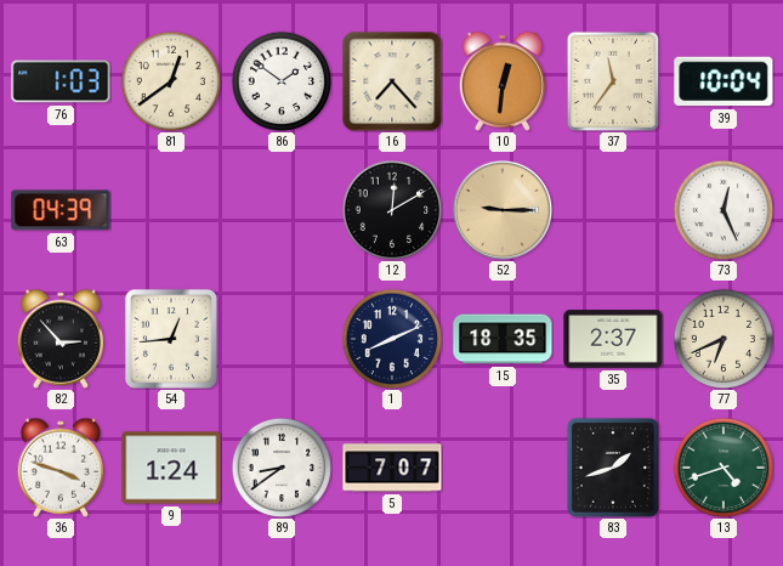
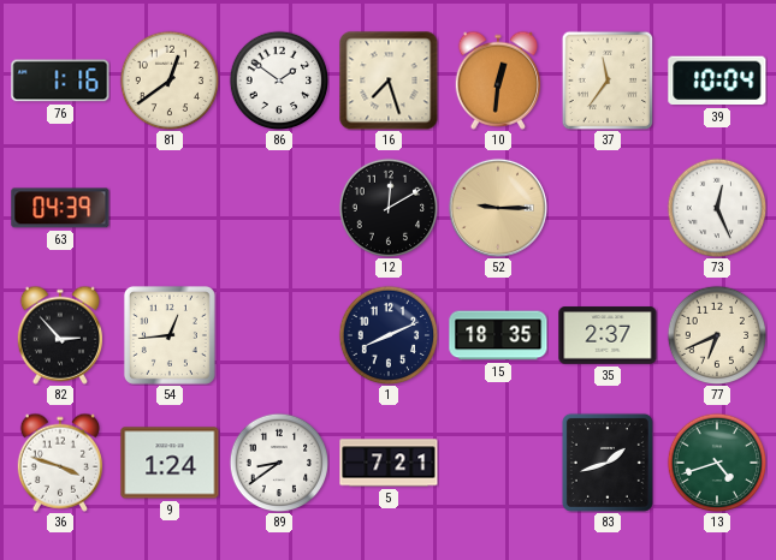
76: 1:03 -> 1:16
16: 7:23 -> 7:27
5: 7:07 -> 7:21
